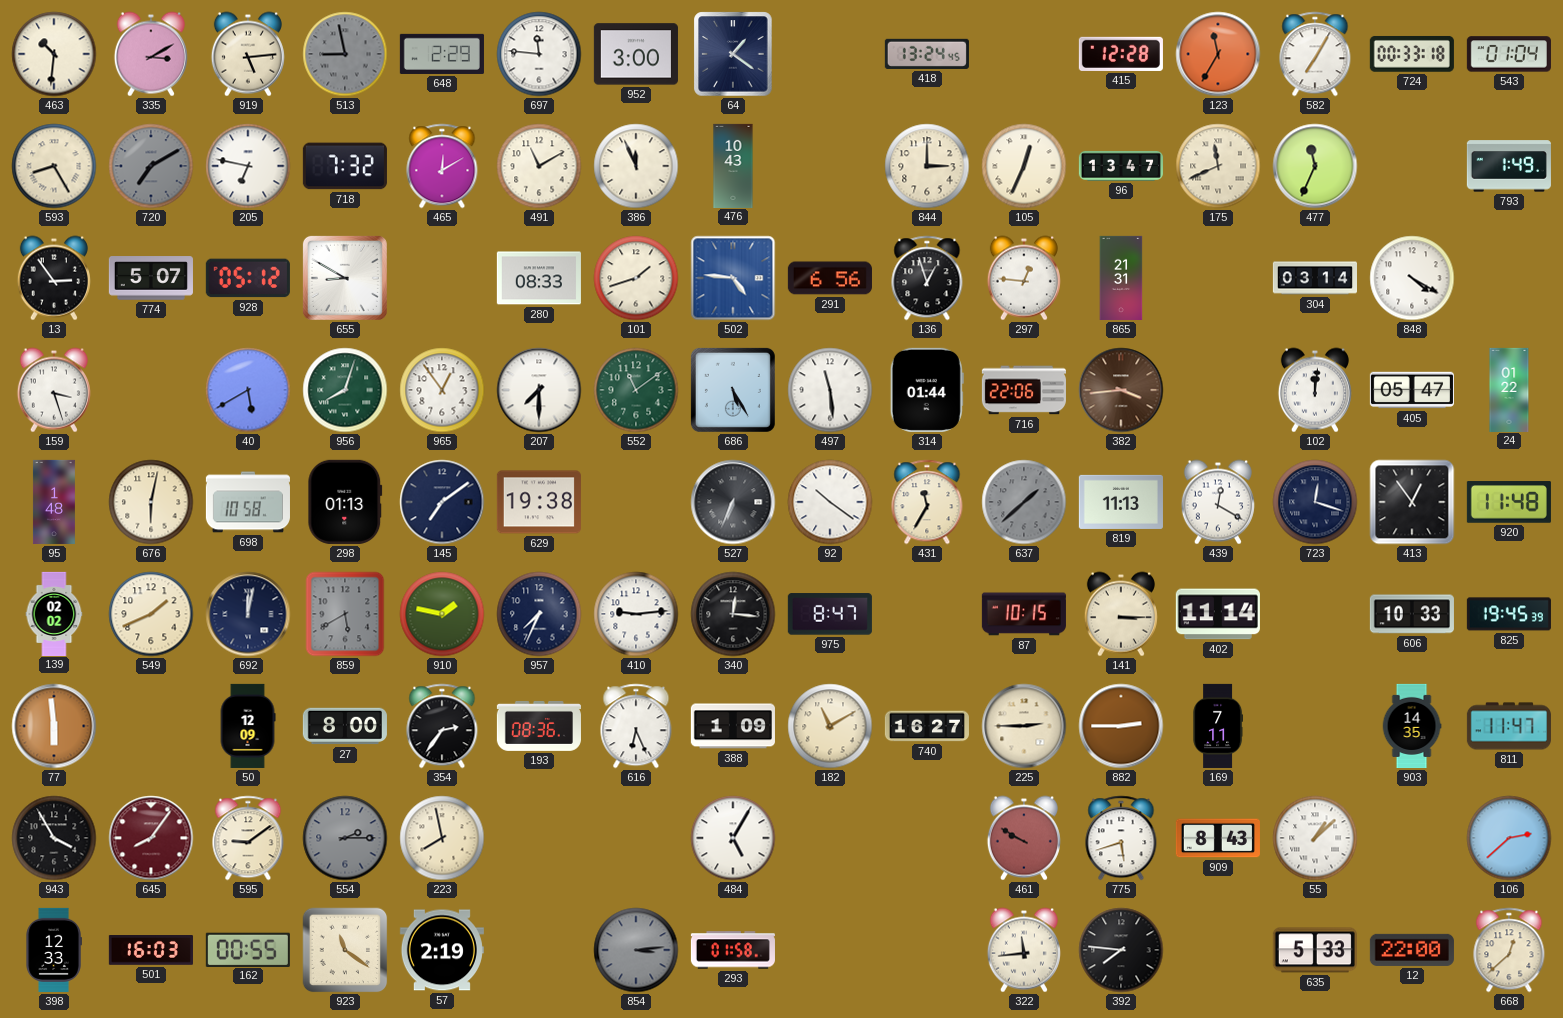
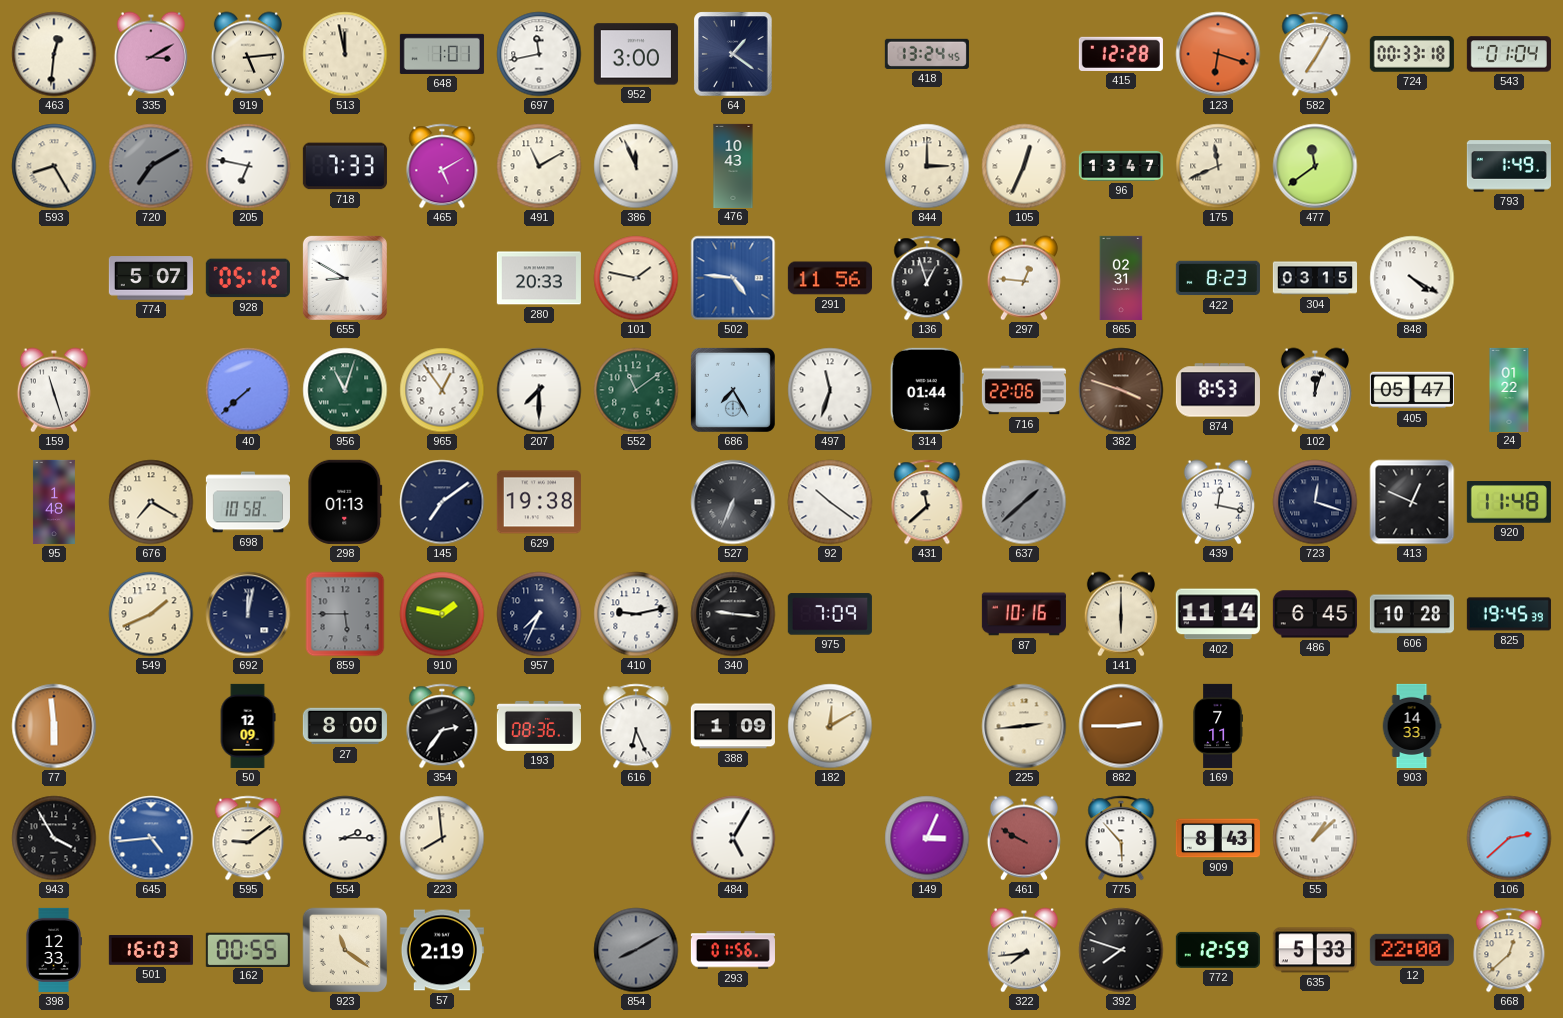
463: 10:31 -> 12:31
513: 8:58 -> 11:58
513 dial: grey -> cream
648: 2:29 -> 1:01
697: 11:46 -> 11:43
123: 11:35 -> 6:18
718: 7:32 -> 7:33
465: 12:10 -> 5:10
477: 11:34 -> 11:39
13: 2:54 -> none
280: 08:33 -> 20:33
101: 1:42 -> 1:47
291: 6:56 -> 11:56
865: 21:31 -> 02:31
422: none -> 8:23
304: 03:14 -> 03:15
159: 3:27 -> 11:27
40: 5:40 -> 7:38
956: 8:03 -> 11:03
686: 5:25 -> 7:25
497: 11:29 -> 11:33
382: 3:44 -> 3:48
874: none -> 8:53
102: 12:01 -> 12:03
676: 6:02 -> 7:20
431: 11:35 -> 11:38
819: 11:13 -> none
439: 12:20 -> 12:17
413: 12:54 -> 12:49
139: 02:02 -> none
859: 5:40 -> 5:45
410: 9:14 -> 9:13
340: 12:16 -> 9:16
975: 8:47 -> 7:09
87: 10:15 -> 10:16
141: 3:15 -> 6:00
486: none -> 6:45
606: 10:33 -> 10:28
182: 11:10 -> 12:10
740: 16:27 -> none
225: 2:45 -> 2:44
903: 14:35 -> 14:33
811: 11:47 -> none
645: 8:06 -> 4:44
645 dial: burgundy -> blue
554 dial: grey -> white
223: 7:58 -> 7:59
149: none -> 3:04
775: 5:42 -> 5:53
854: 3:14 -> 8:10
293: 01:58 -> 01:56
322: 11:44 -> 7:44
392: 7:46 -> 7:48
772: none -> 12:59
